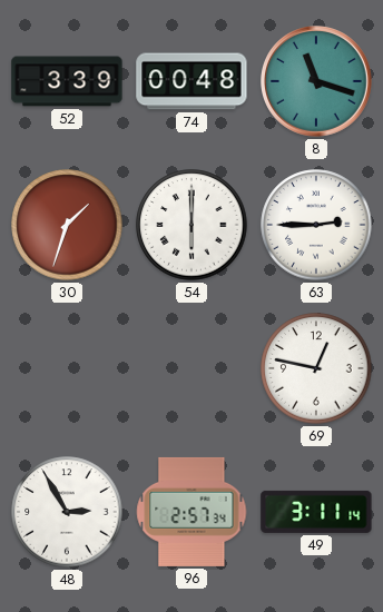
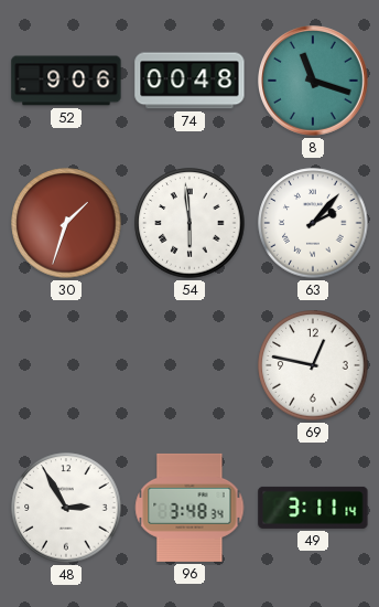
52: 3:39 -> 9:06
54: 6:00 -> 5:59
63: 2:45 -> 2:07
96: 2:57 -> 3:48
